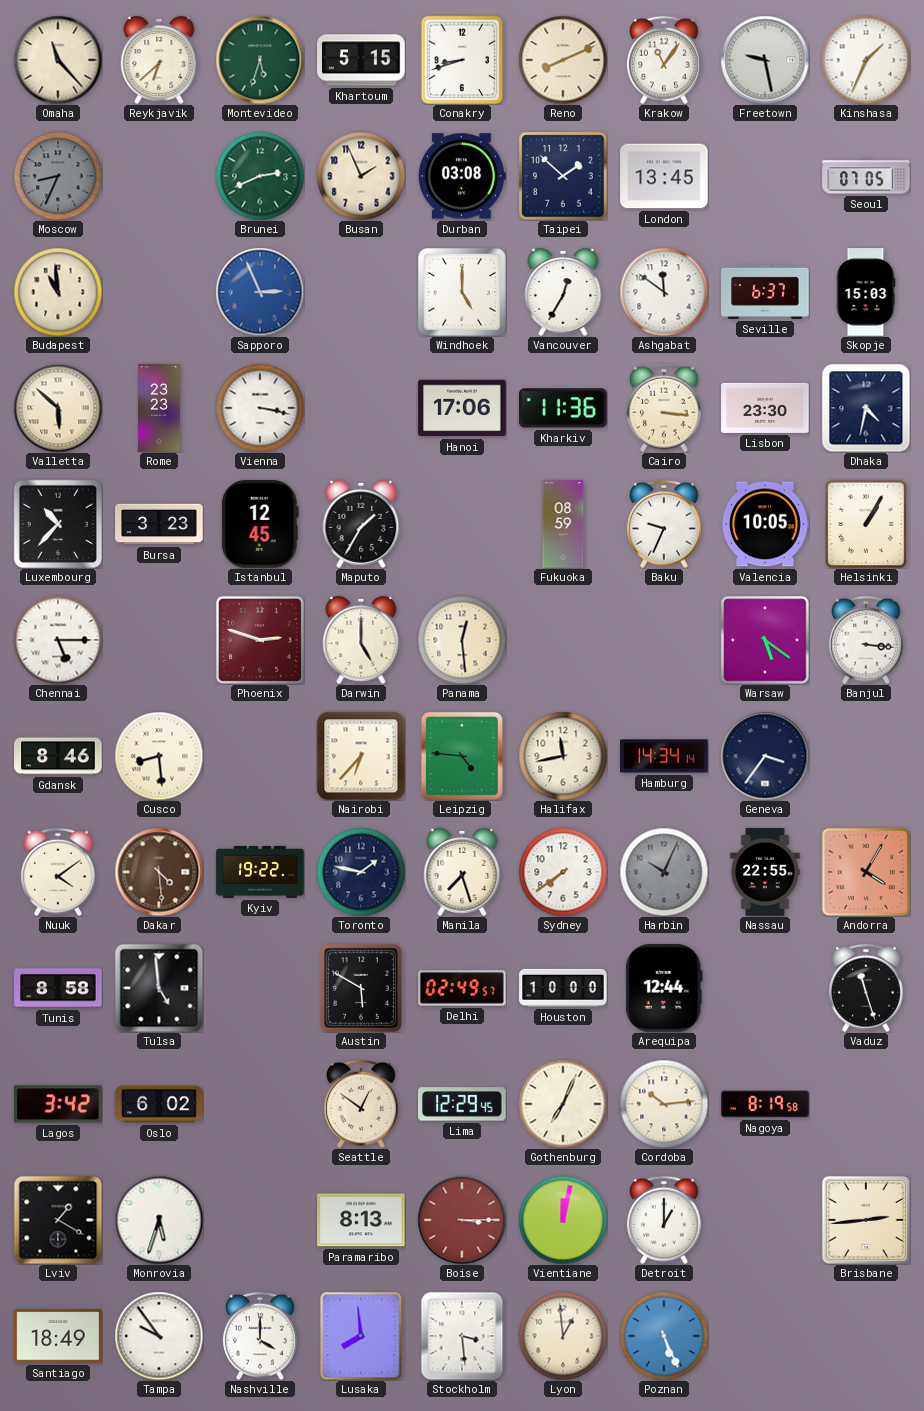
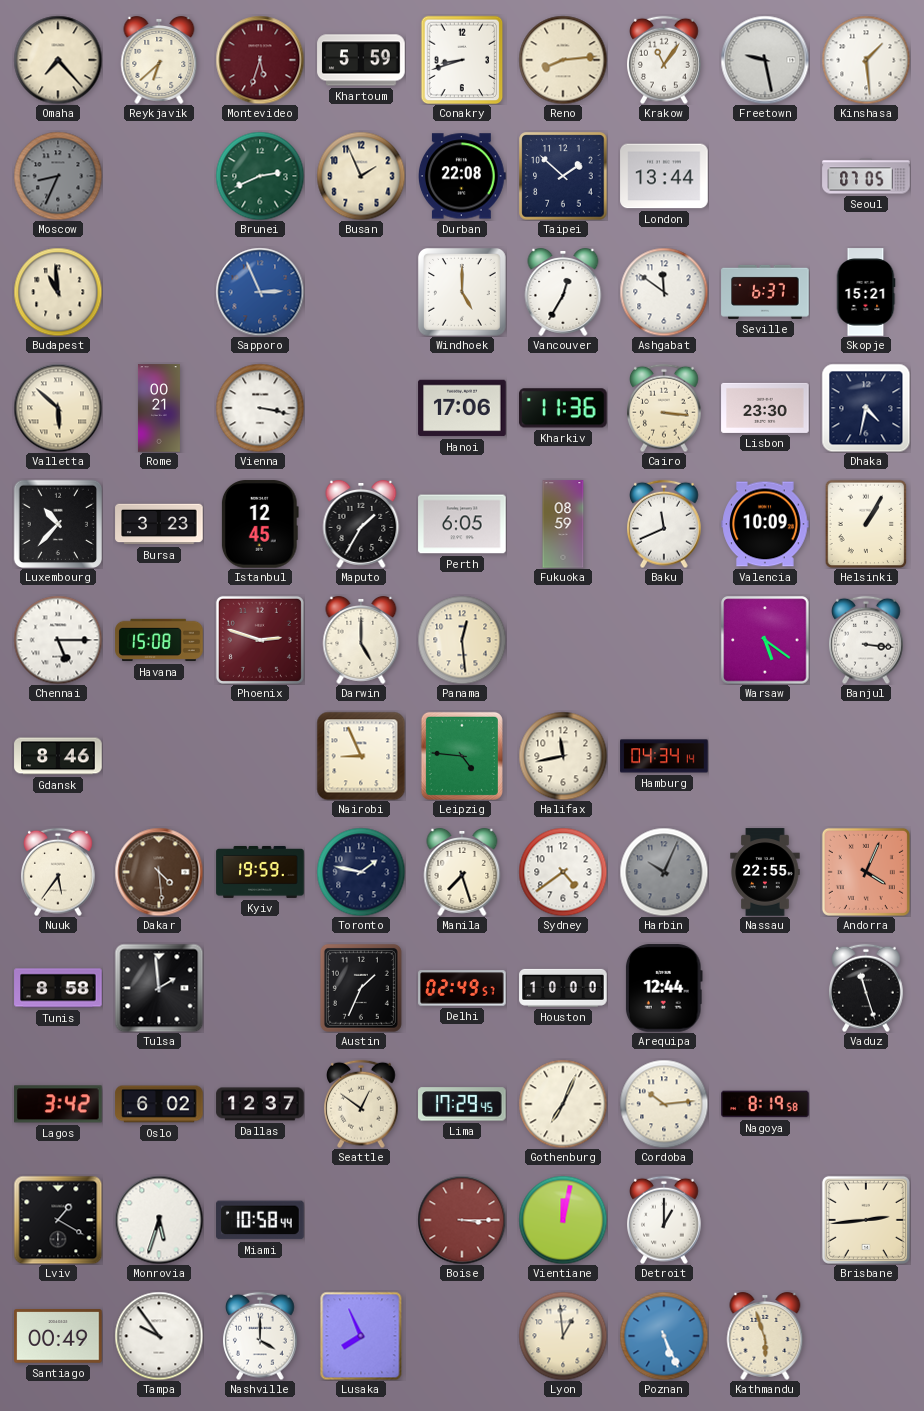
Omaha: 11:23 -> 7:23
Montevideo dial: green -> burgundy
Khartoum: 5:15 -> 5:59
Reno: 8:11 -> 8:14
Kinshasa: 1:34 -> 1:29
Durban: 03:08 -> 22:08
London: 13:45 -> 13:44
Skopje: 15:03 -> 15:21
Rome: 23:23 -> 00:21
Perth: none -> 6:05
Baku: 9:34 -> 11:41
Valencia: 10:05 -> 10:09
Havana: none -> 15:08
Cusco: 8:29 -> none
Nairobi: 6:37 -> 8:56
Hamburg: 14:34 -> 04:34
Geneva: 3:36 -> none
Nuuk: 4:09 -> 5:36
Kyiv: 19:22 -> 19:59
Sydney: 7:39 -> 4:39
Andorra: 4:05 -> 4:04
Tulsa: 4:59 -> 1:59
Austin: 5:50 -> 1:34
Dallas: none -> 12:37
Lima: 12:29 -> 17:29
Miami: none -> 10:58
Paramaribo: 8:13 -> none
Santiago: 18:49 -> 00:49
Lusaka: 7:59 -> 7:56
Stockholm: 3:29 -> none
Kathmandu: none -> 5:57
